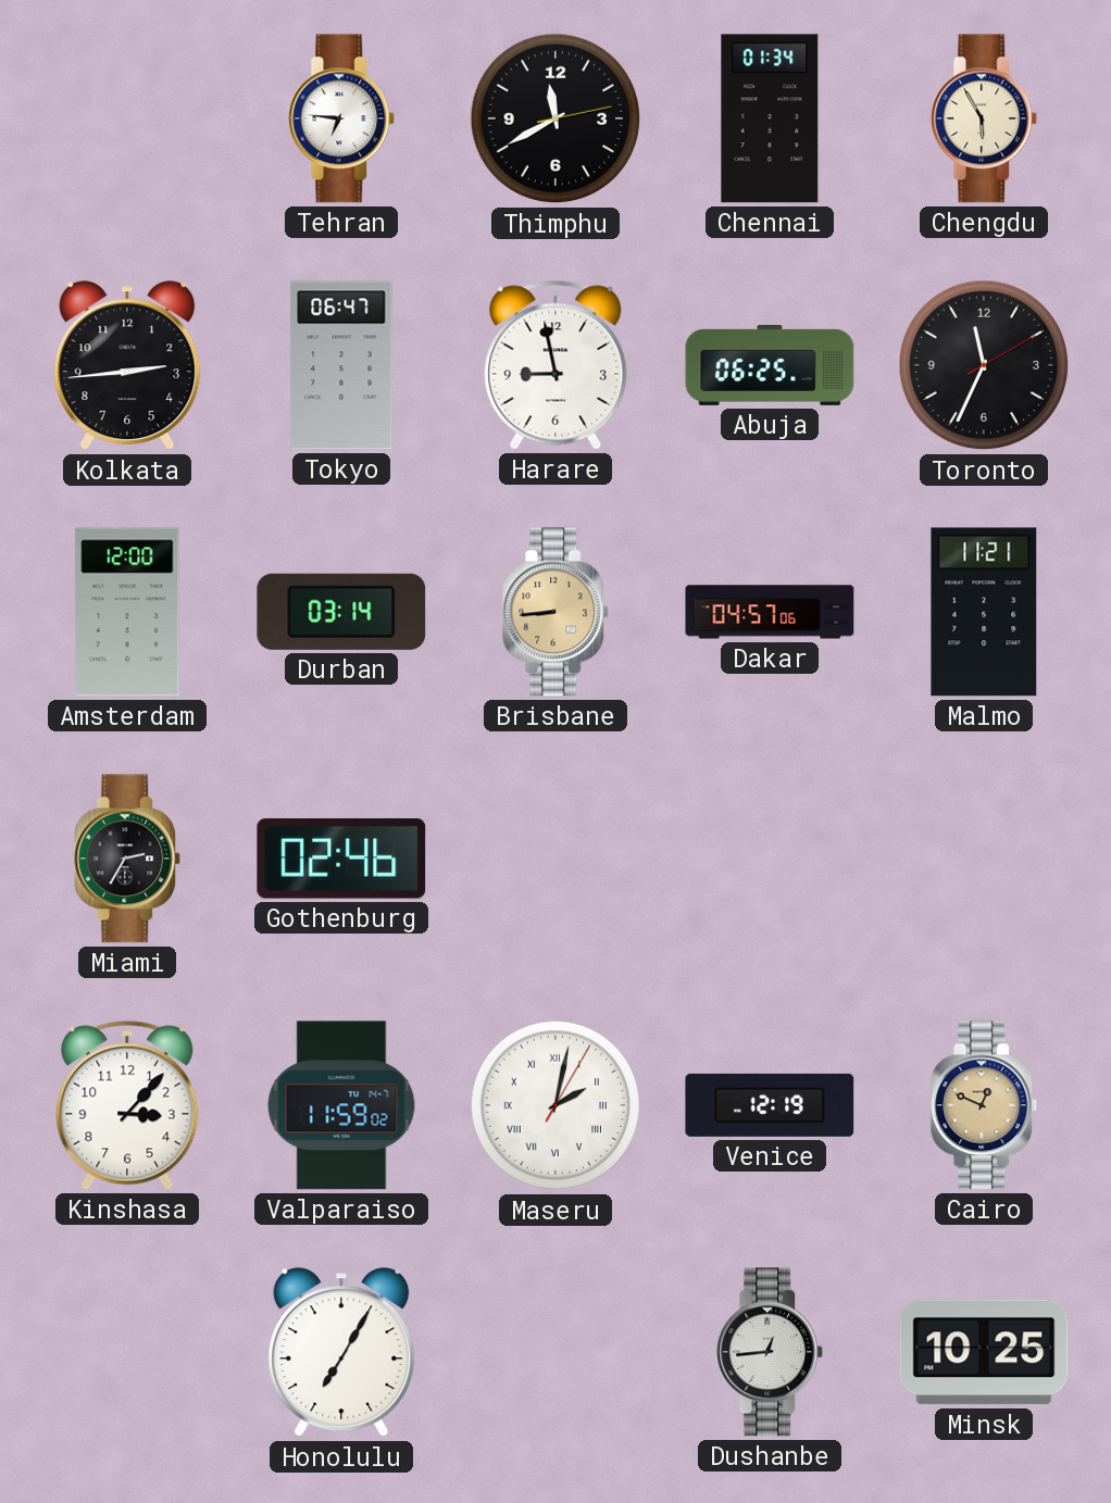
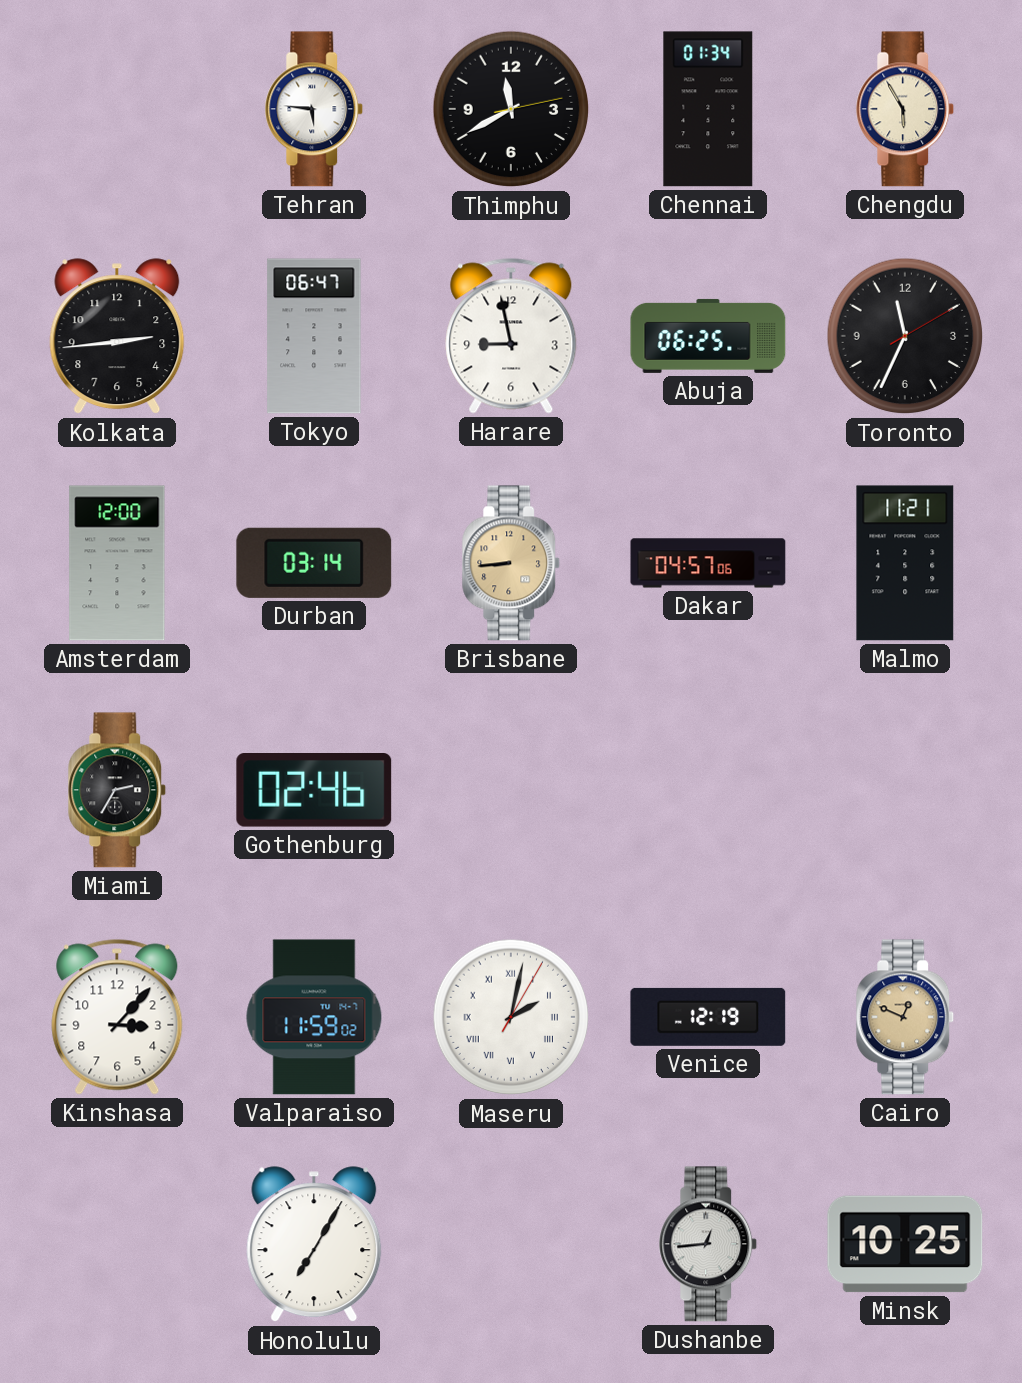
Tehran: 6:46 -> 5:46
